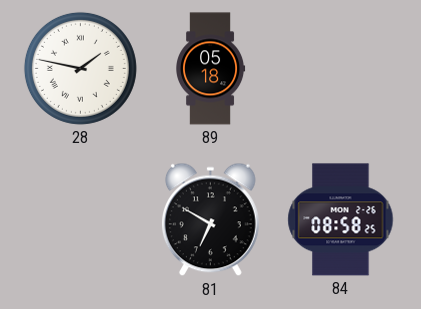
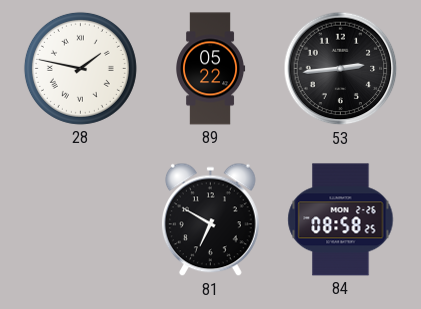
89: 05:18 -> 05:22
53: none -> 2:44
